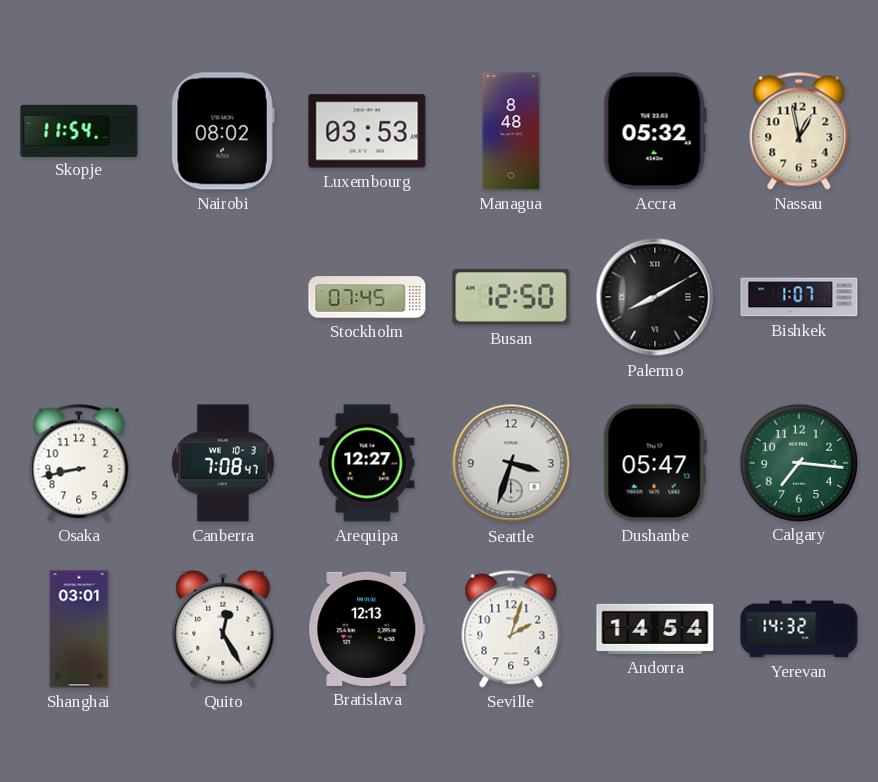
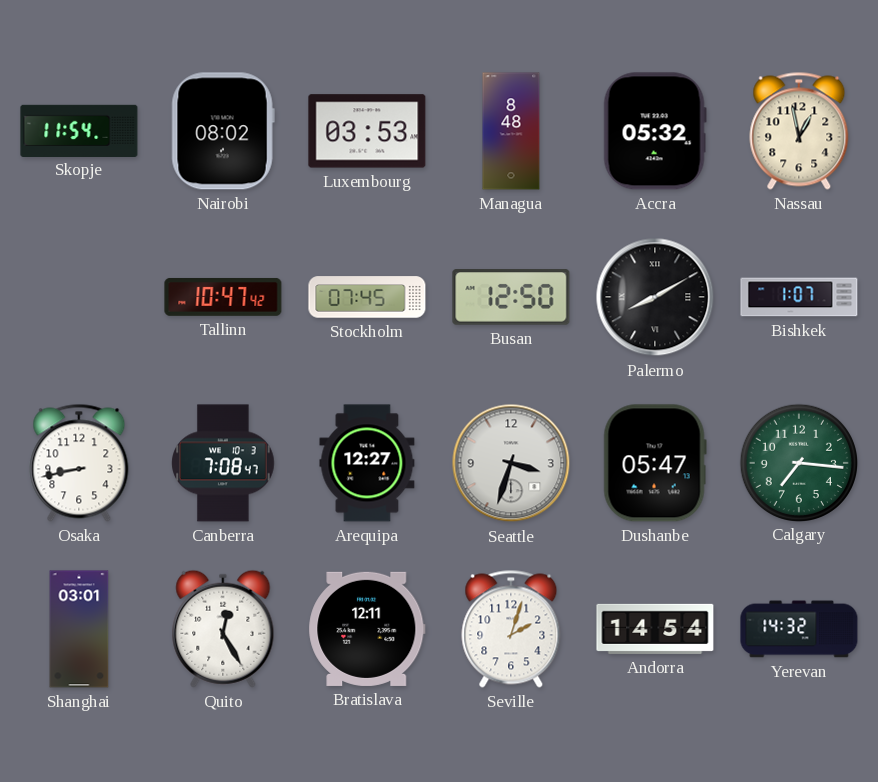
Tallinn: none -> 10:47
Bratislava: 12:13 -> 12:11
